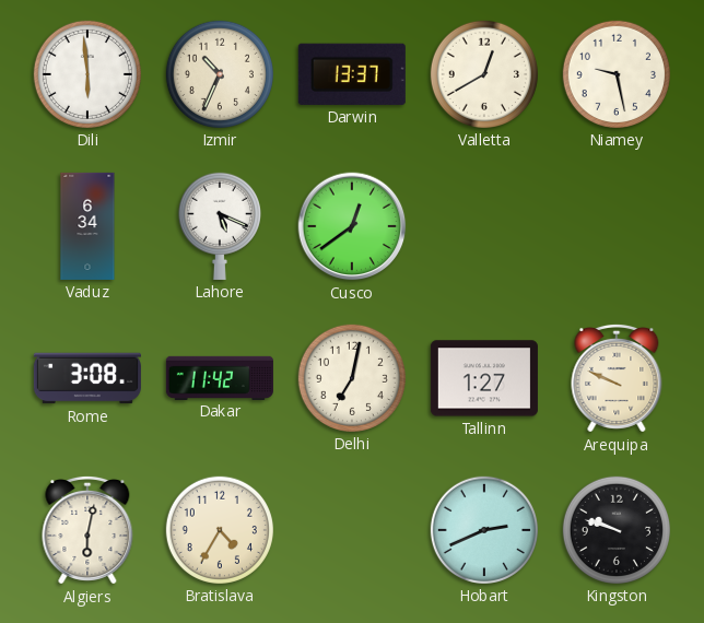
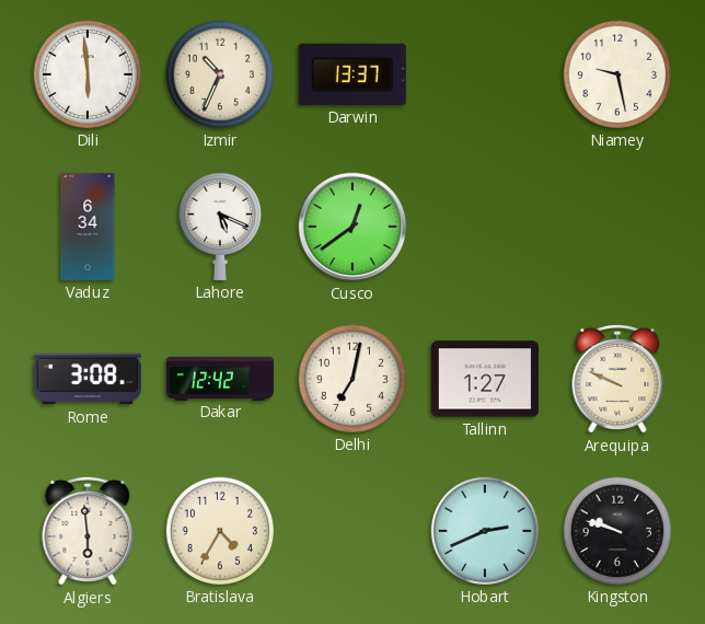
Valletta: 12:40 -> none
Dakar: 11:42 -> 12:42
Algiers: 6:02 -> 5:59
